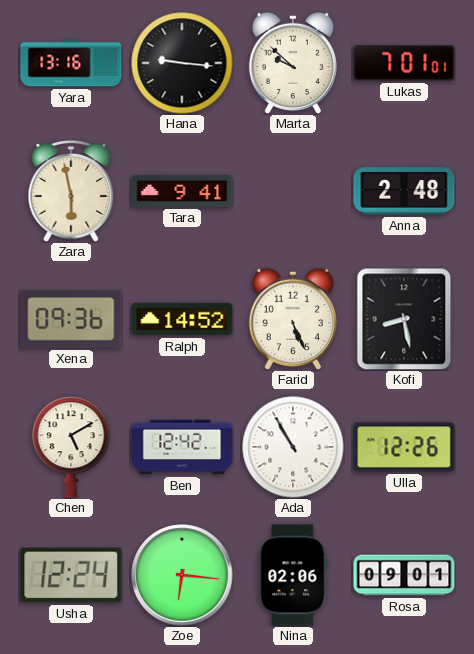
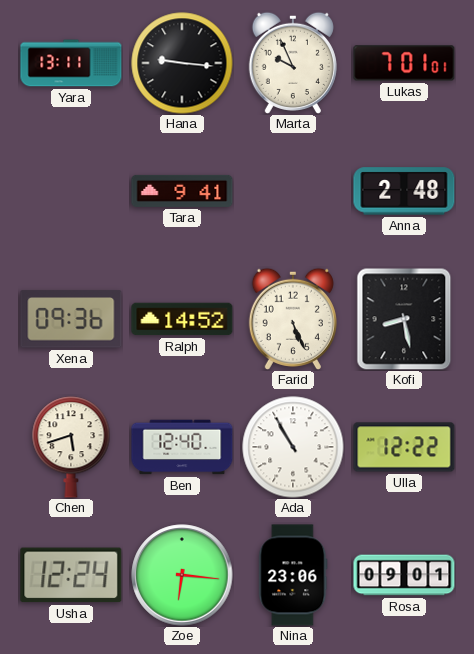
Yara: 13:16 -> 13:11
Marta: 9:52 -> 9:56
Zara: 5:58 -> none
Chen: 5:10 -> 5:42
Ben: 12:42 -> 12:40
Ulla: 12:26 -> 12:22
Nina: 02:06 -> 23:06
